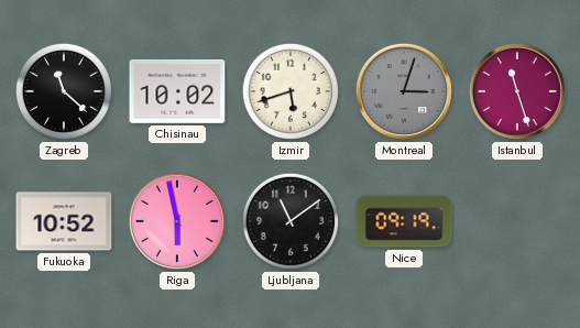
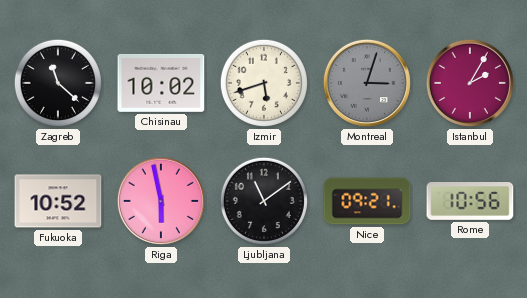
Istanbul: 11:27 -> 2:05
Nice: 09:19 -> 09:21
Rome: none -> 10:56
